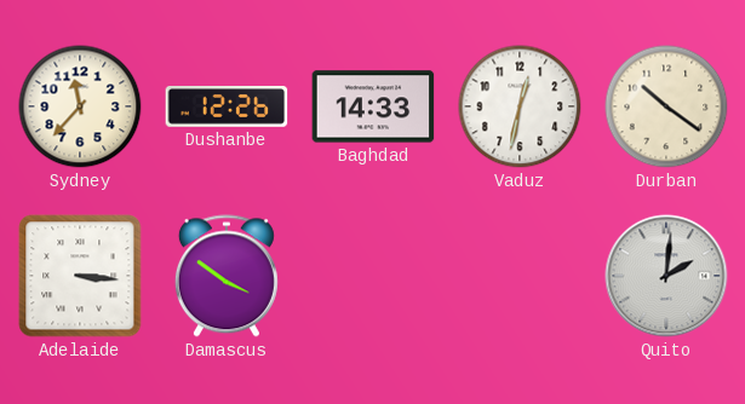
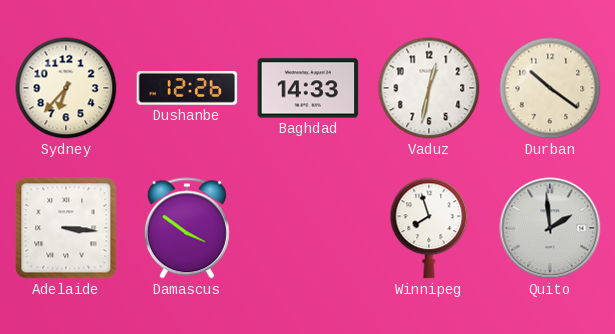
Sydney: 11:37 -> 6:37
Winnipeg: none -> 7:57
Quito: 2:01 -> 1:59
